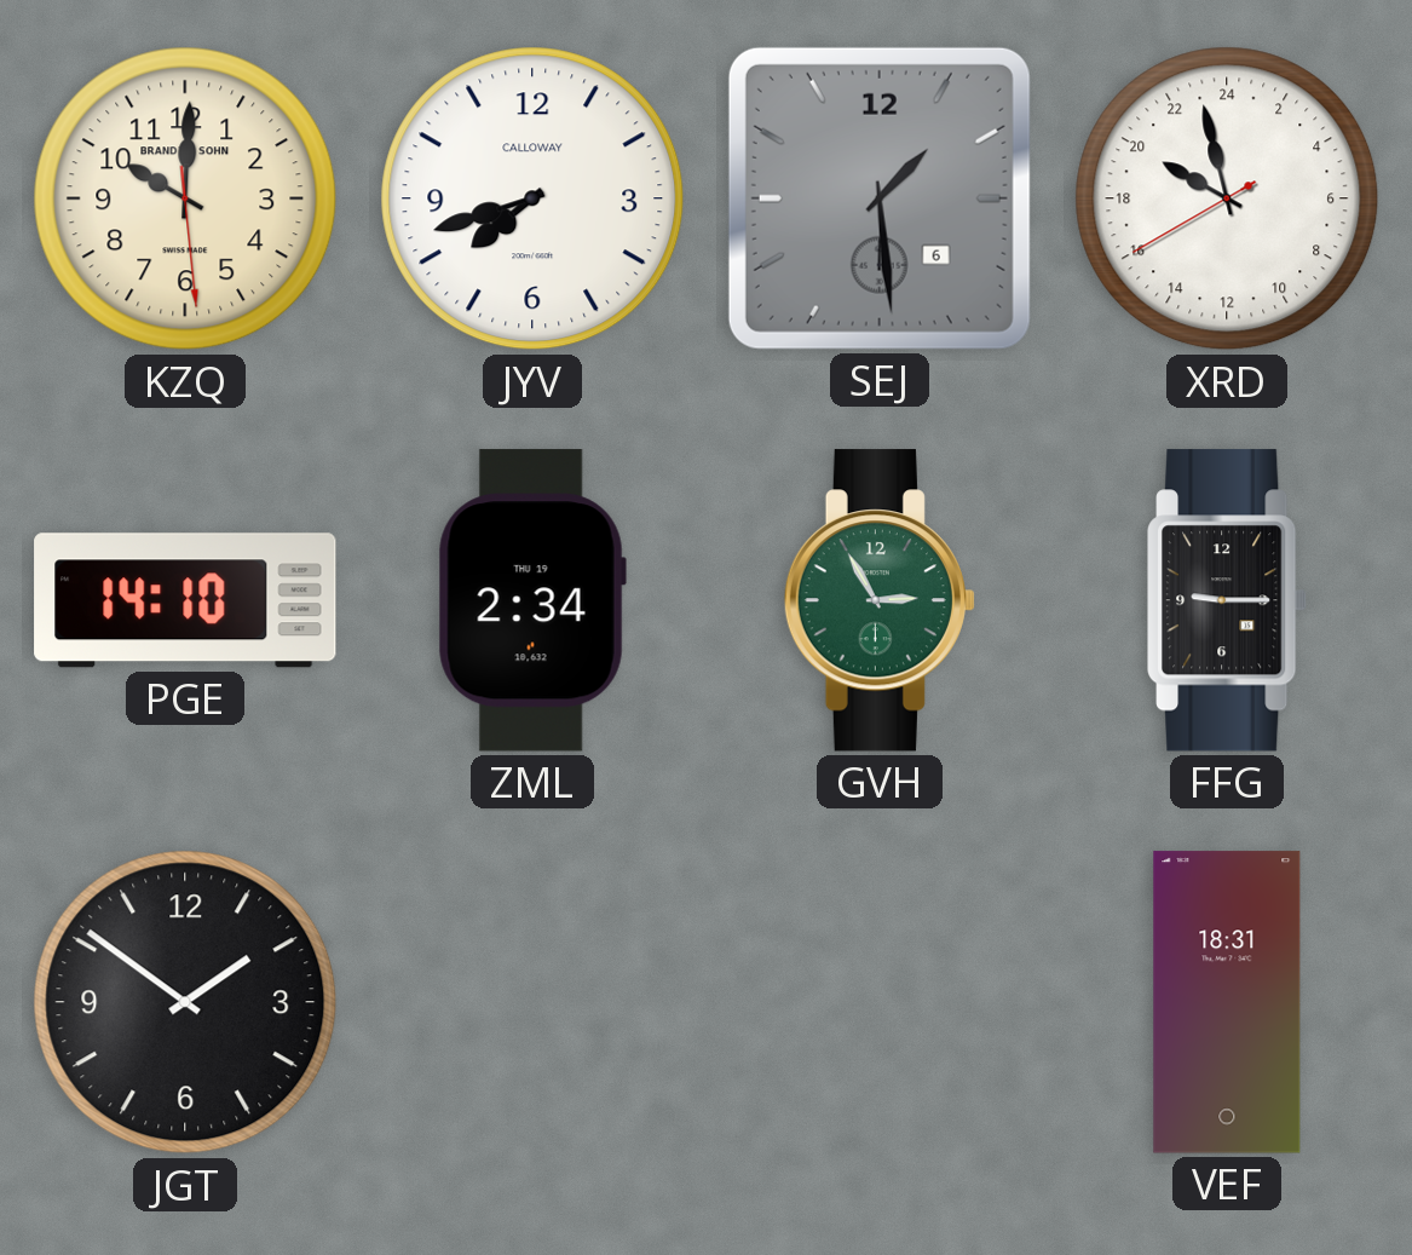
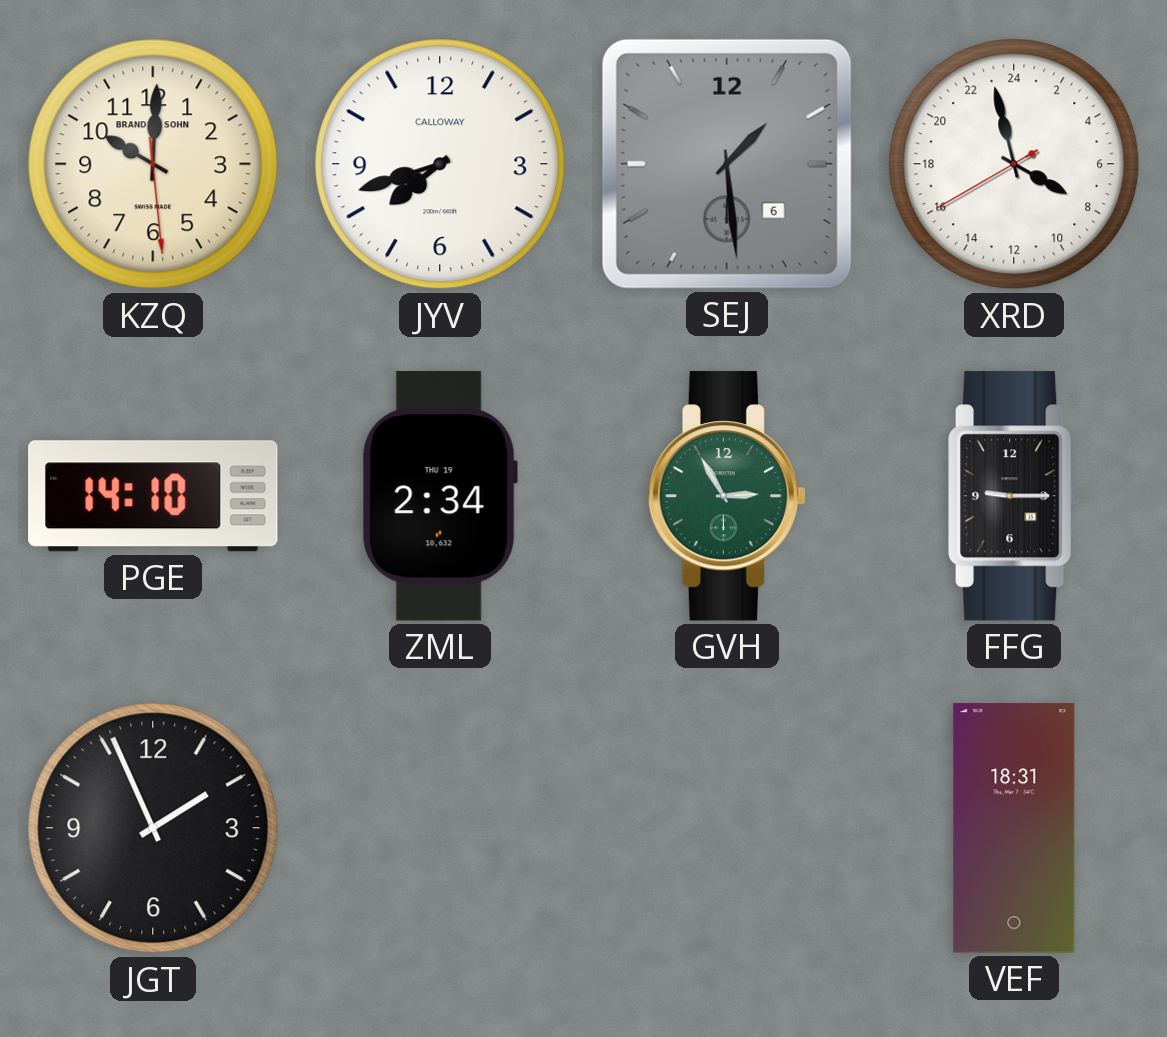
XRD: 19:57 -> 7:57
JGT: 1:51 -> 1:56
